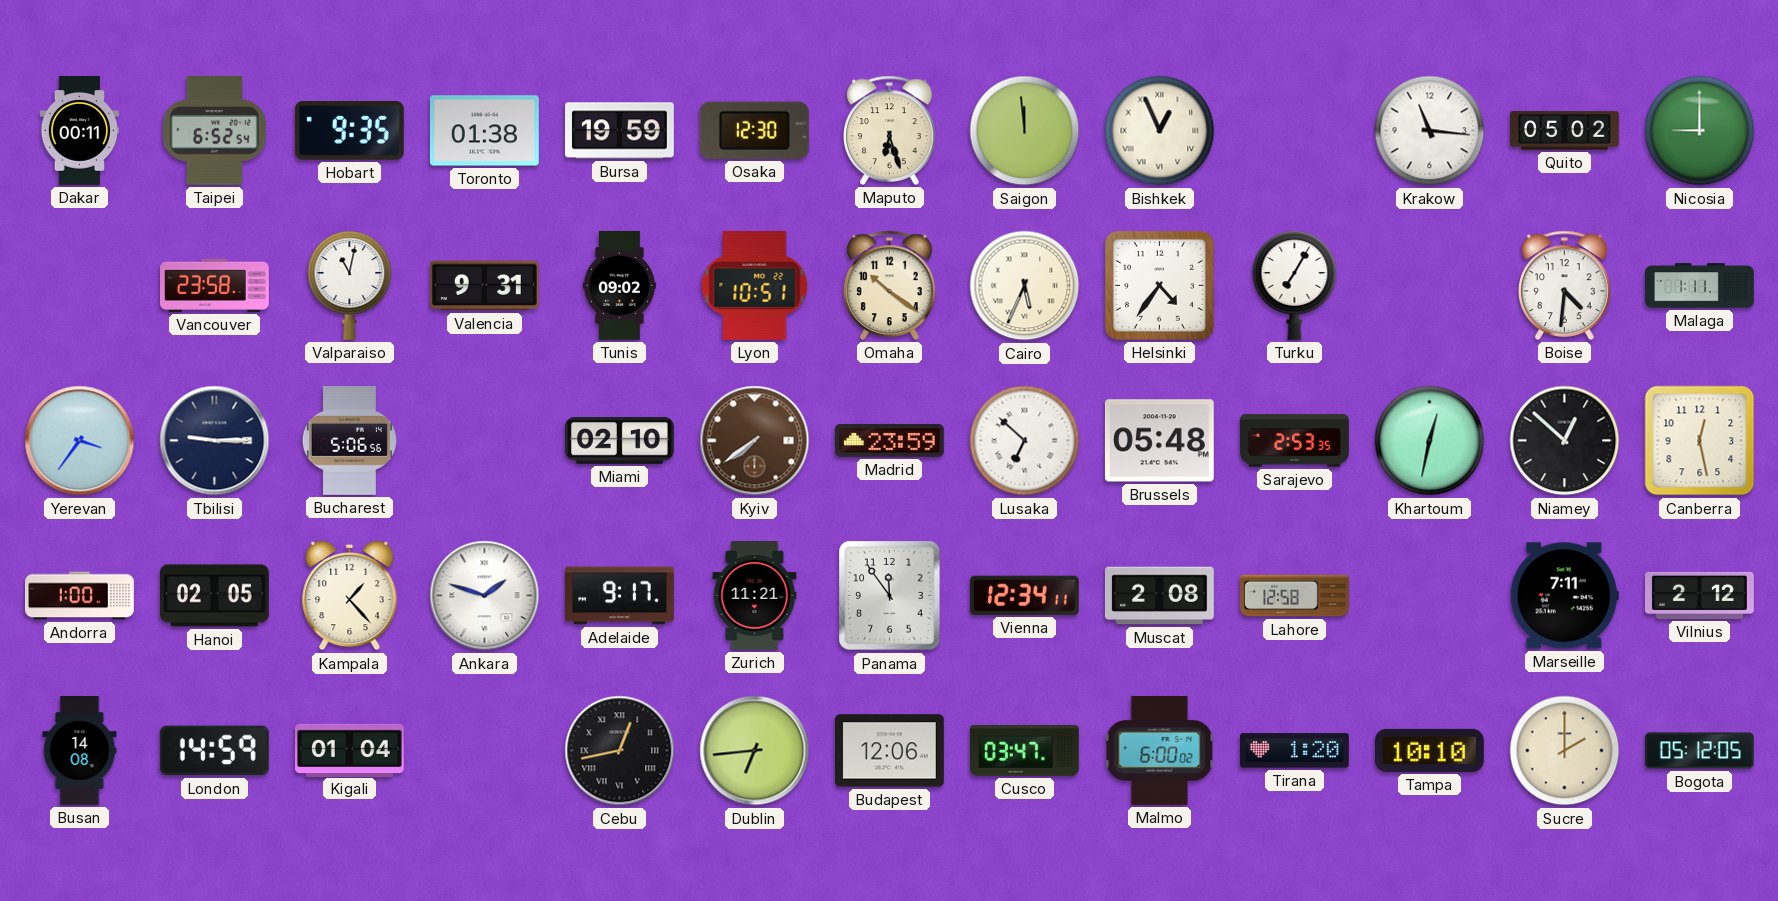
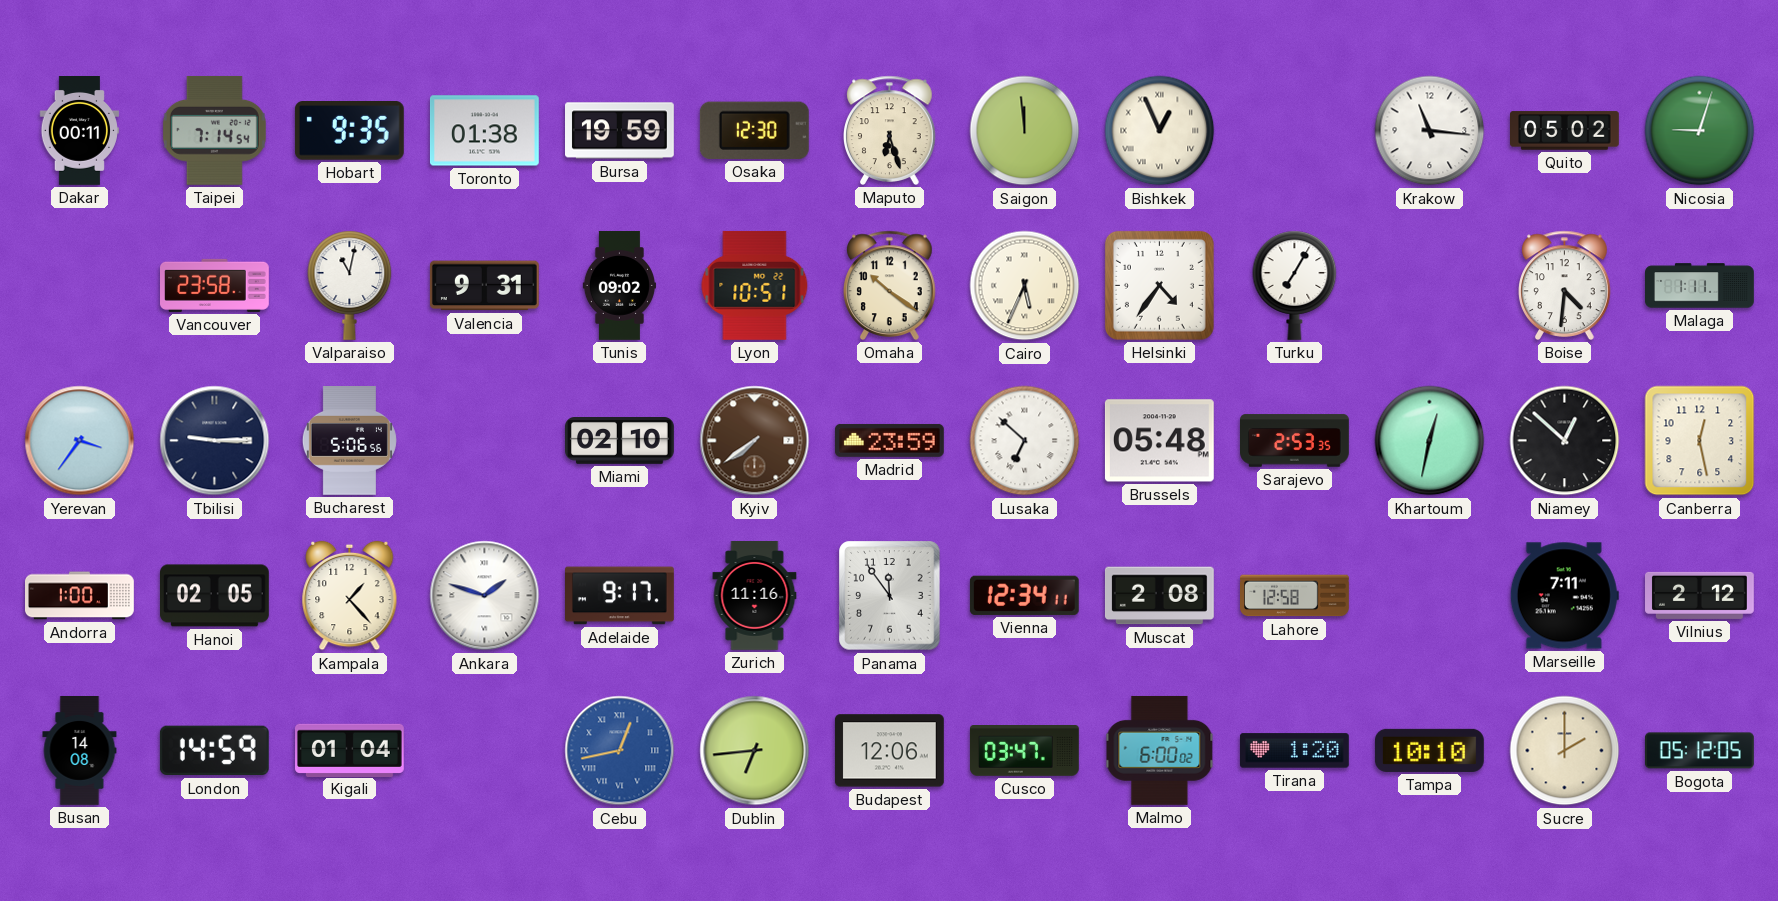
Taipei: 6:52 -> 7:14
Nicosia: 9:00 -> 9:03
Zurich: 11:21 -> 11:16
Cebu dial: black -> blue
